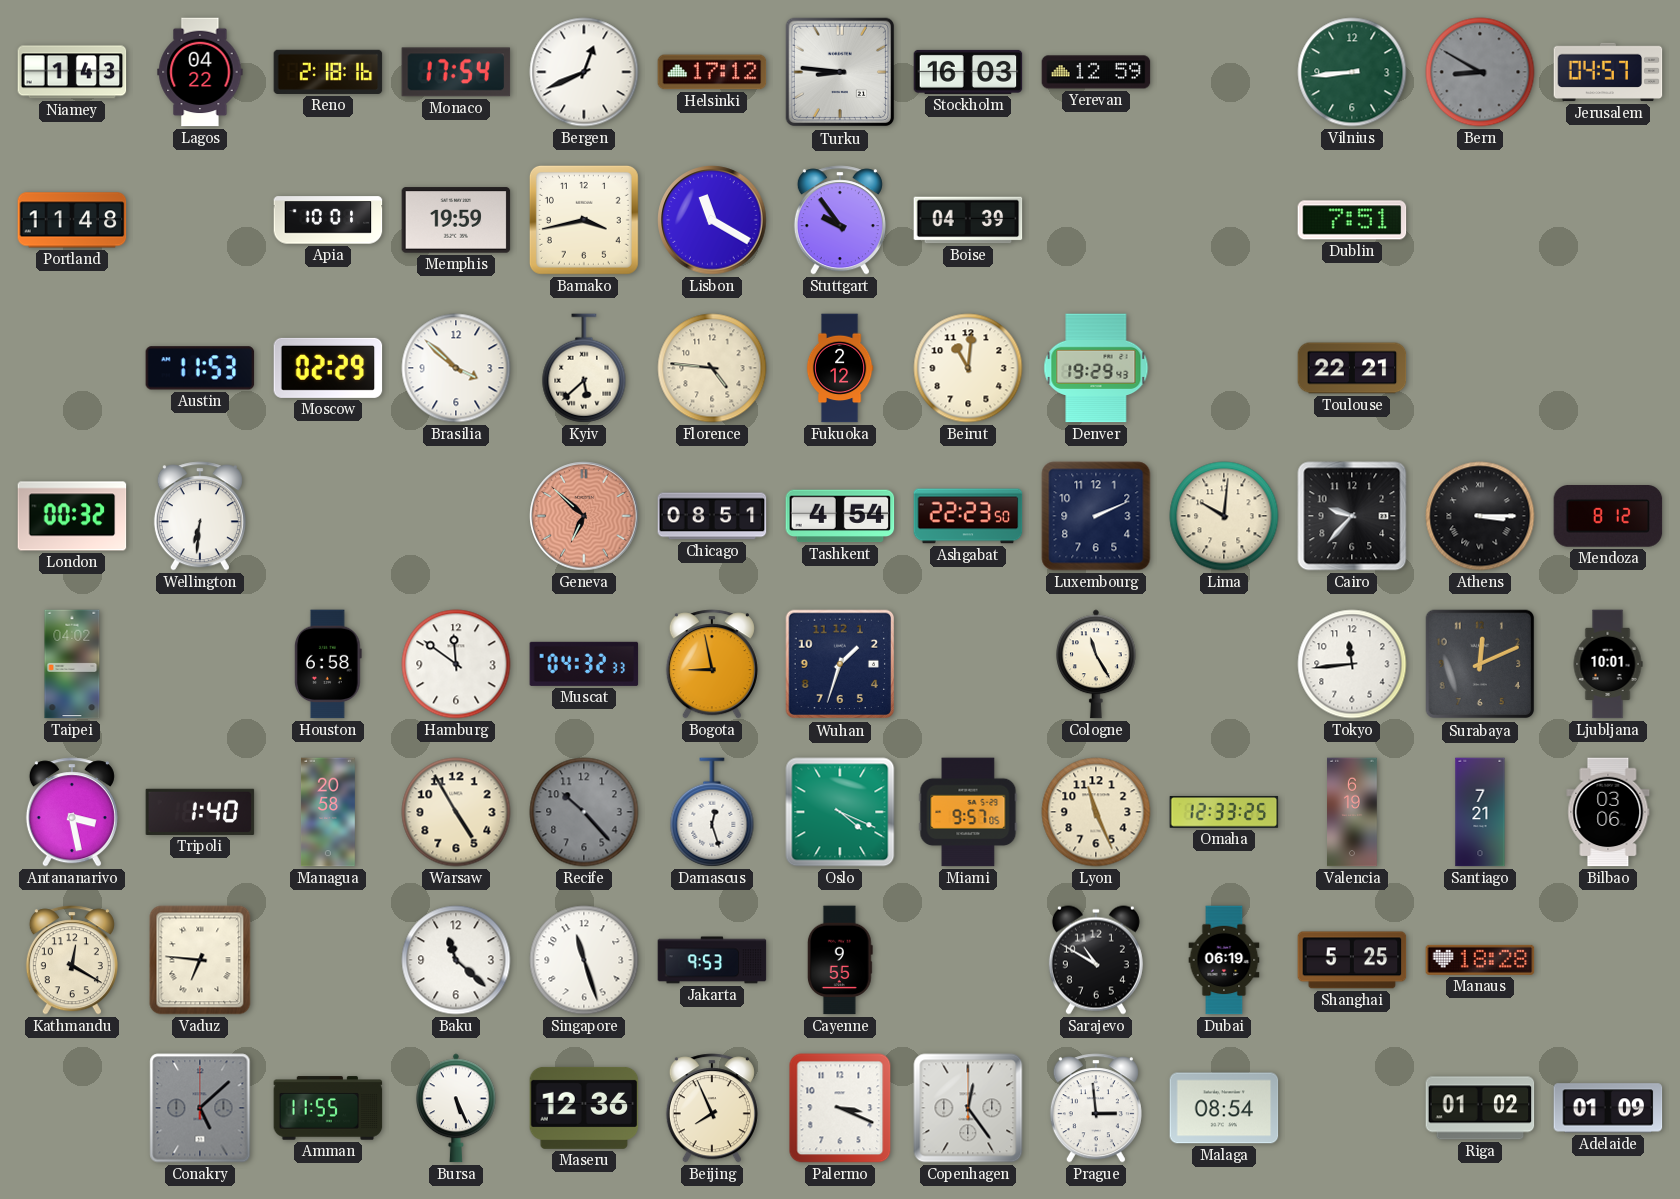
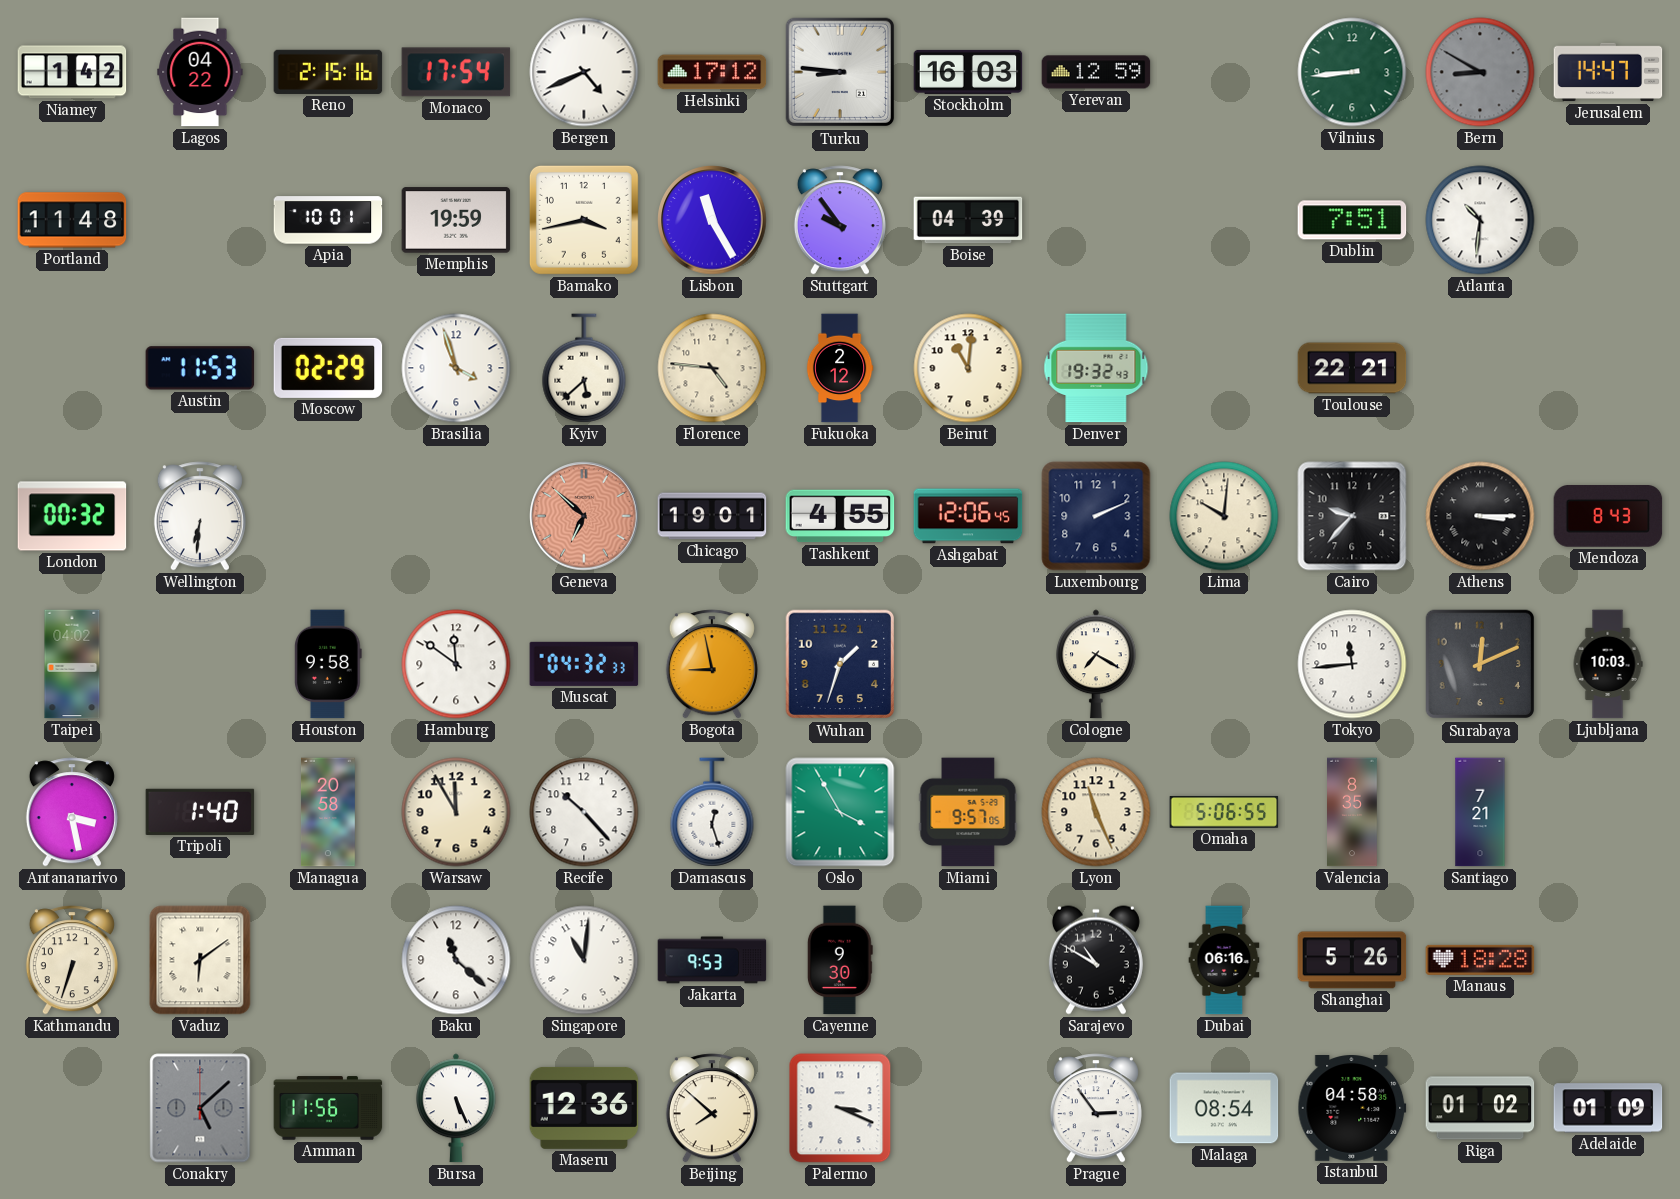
Niamey: 1:43 -> 1:42
Reno: 2:18 -> 2:15
Bergen: 12:41 -> 4:41
Jerusalem: 04:57 -> 14:47
Lisbon: 11:20 -> 11:25
Atlanta: none -> 10:31
Brasilia: 3:52 -> 3:57
Denver: 19:29 -> 19:32
Chicago: 08:51 -> 19:01
Tashkent: 4:54 -> 4:55
Ashgabat: 22:23 -> 12:06
Mendoza: 8:12 -> 8:43
Houston: 6:58 -> 9:58
Cologne: 11:25 -> 7:20
Ljubljana: 10:01 -> 10:03
Warsaw: 4:55 -> 11:55
Recife dial: grey -> white
Oslo: 4:19 -> 3:55
Omaha: 12:33 -> 5:06
Valencia: 6:19 -> 8:35
Bilbao: 03:06 -> none
Kathmandu: 12:20 -> 6:33
Vaduz: 6:46 -> 6:09
Singapore: 11:27 -> 11:01
Cayenne: 9:55 -> 9:30
Dubai: 06:19 -> 06:16
Shanghai: 5:25 -> 5:26
Amman: 11:55 -> 11:56
Beijing: 7:56 -> 7:52
Copenhagen: 12:24 -> none
Prague: 2:59 -> 2:54
Istanbul: none -> 04:58
